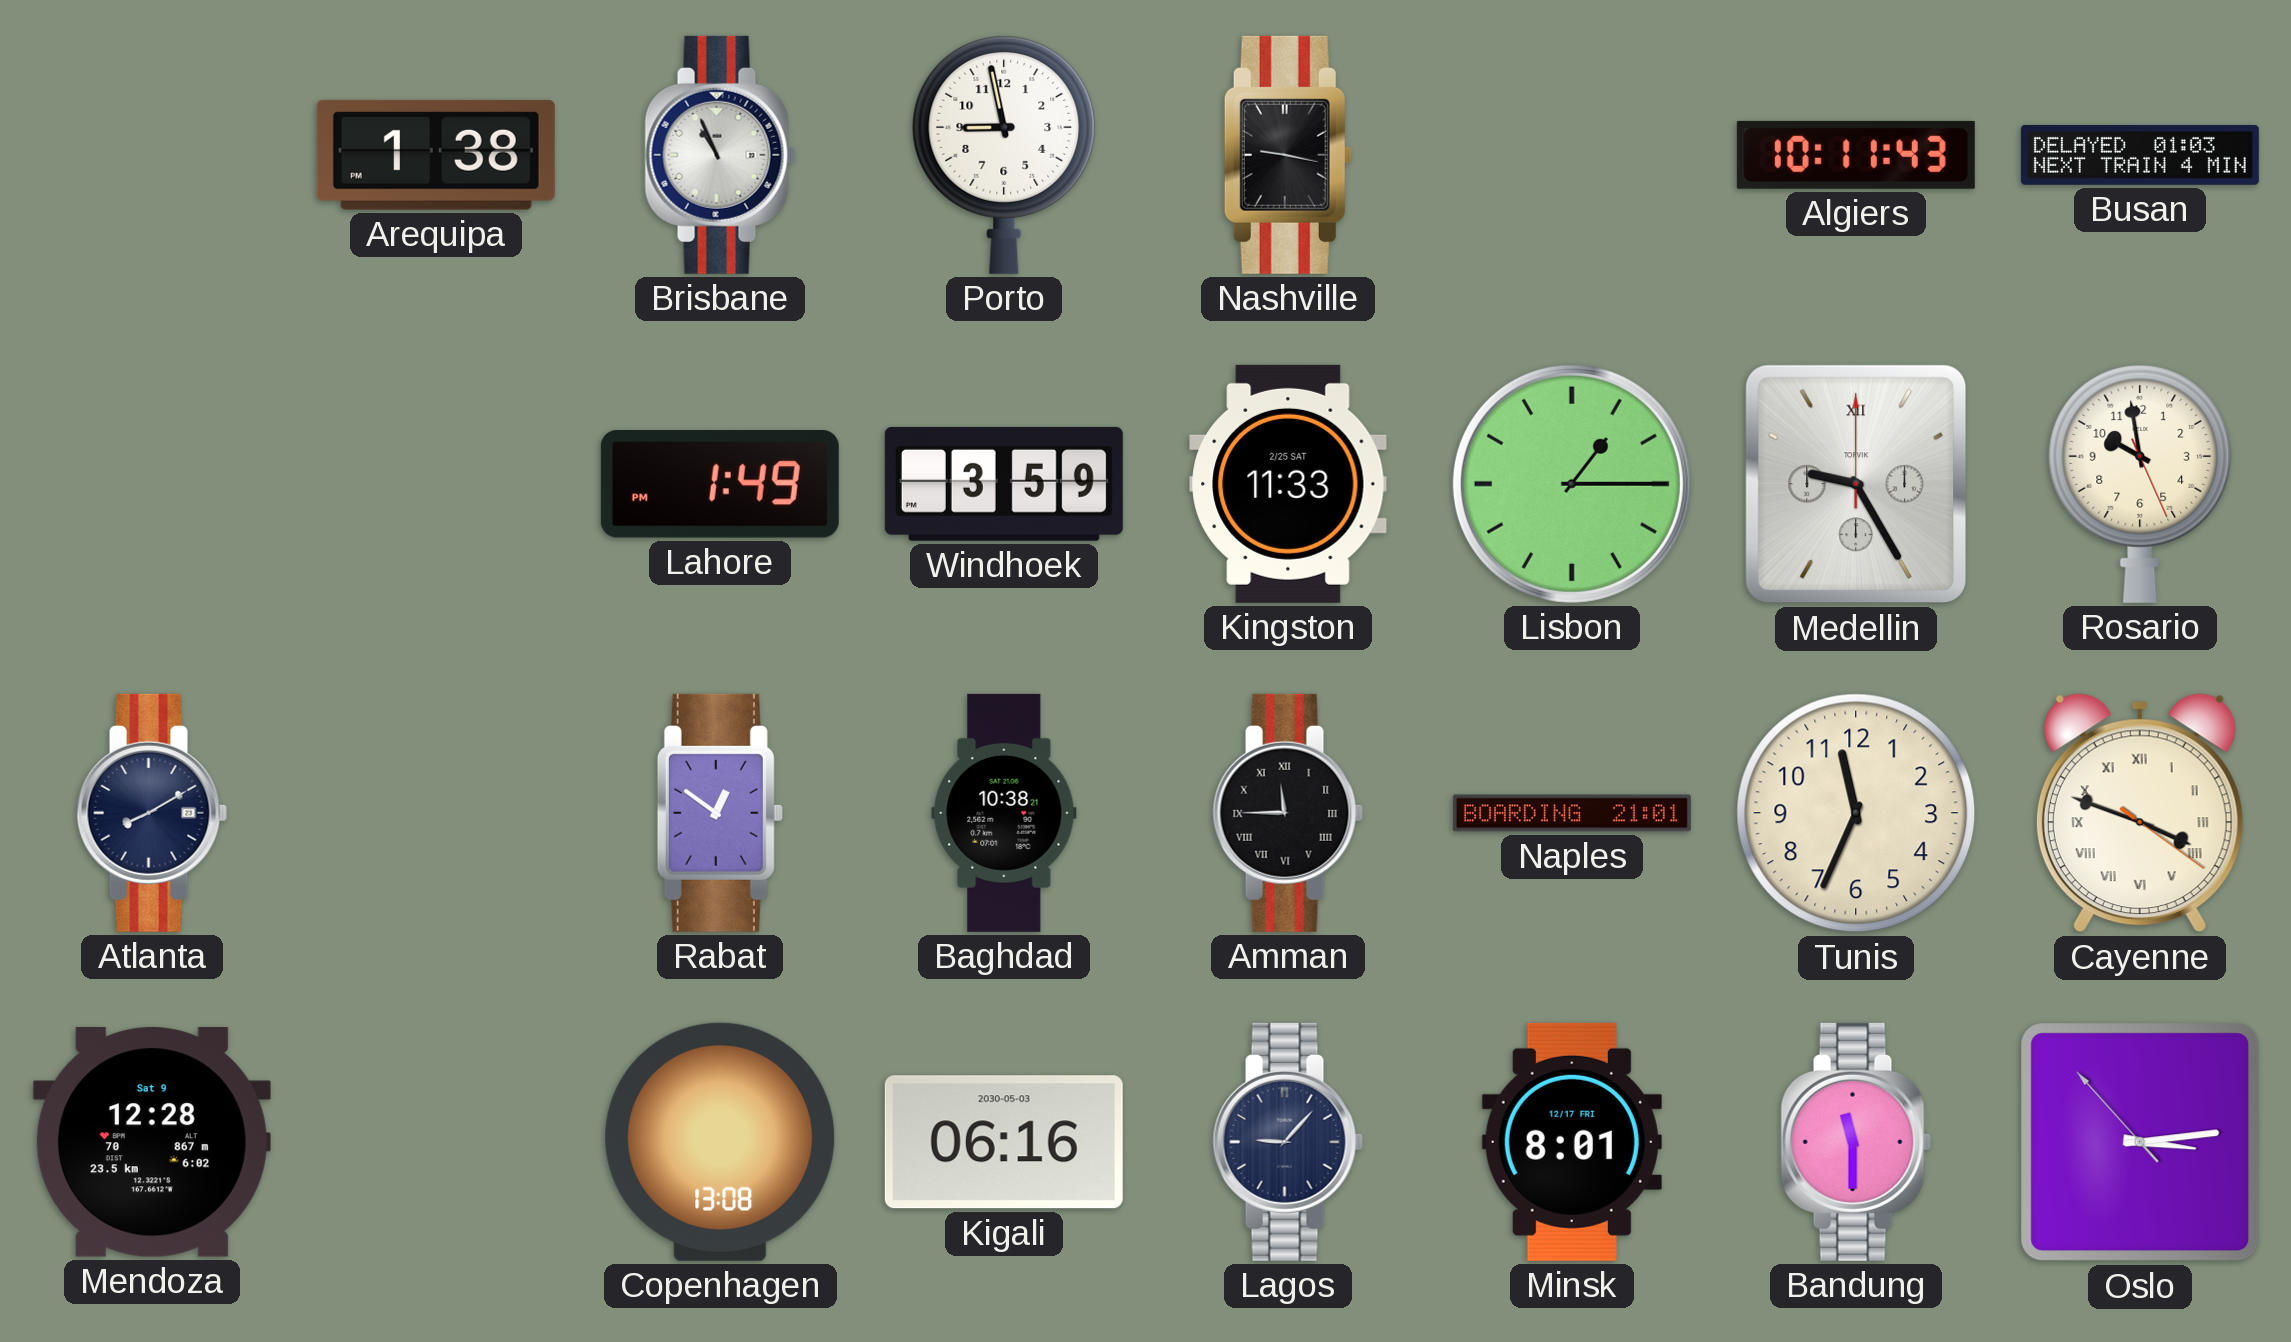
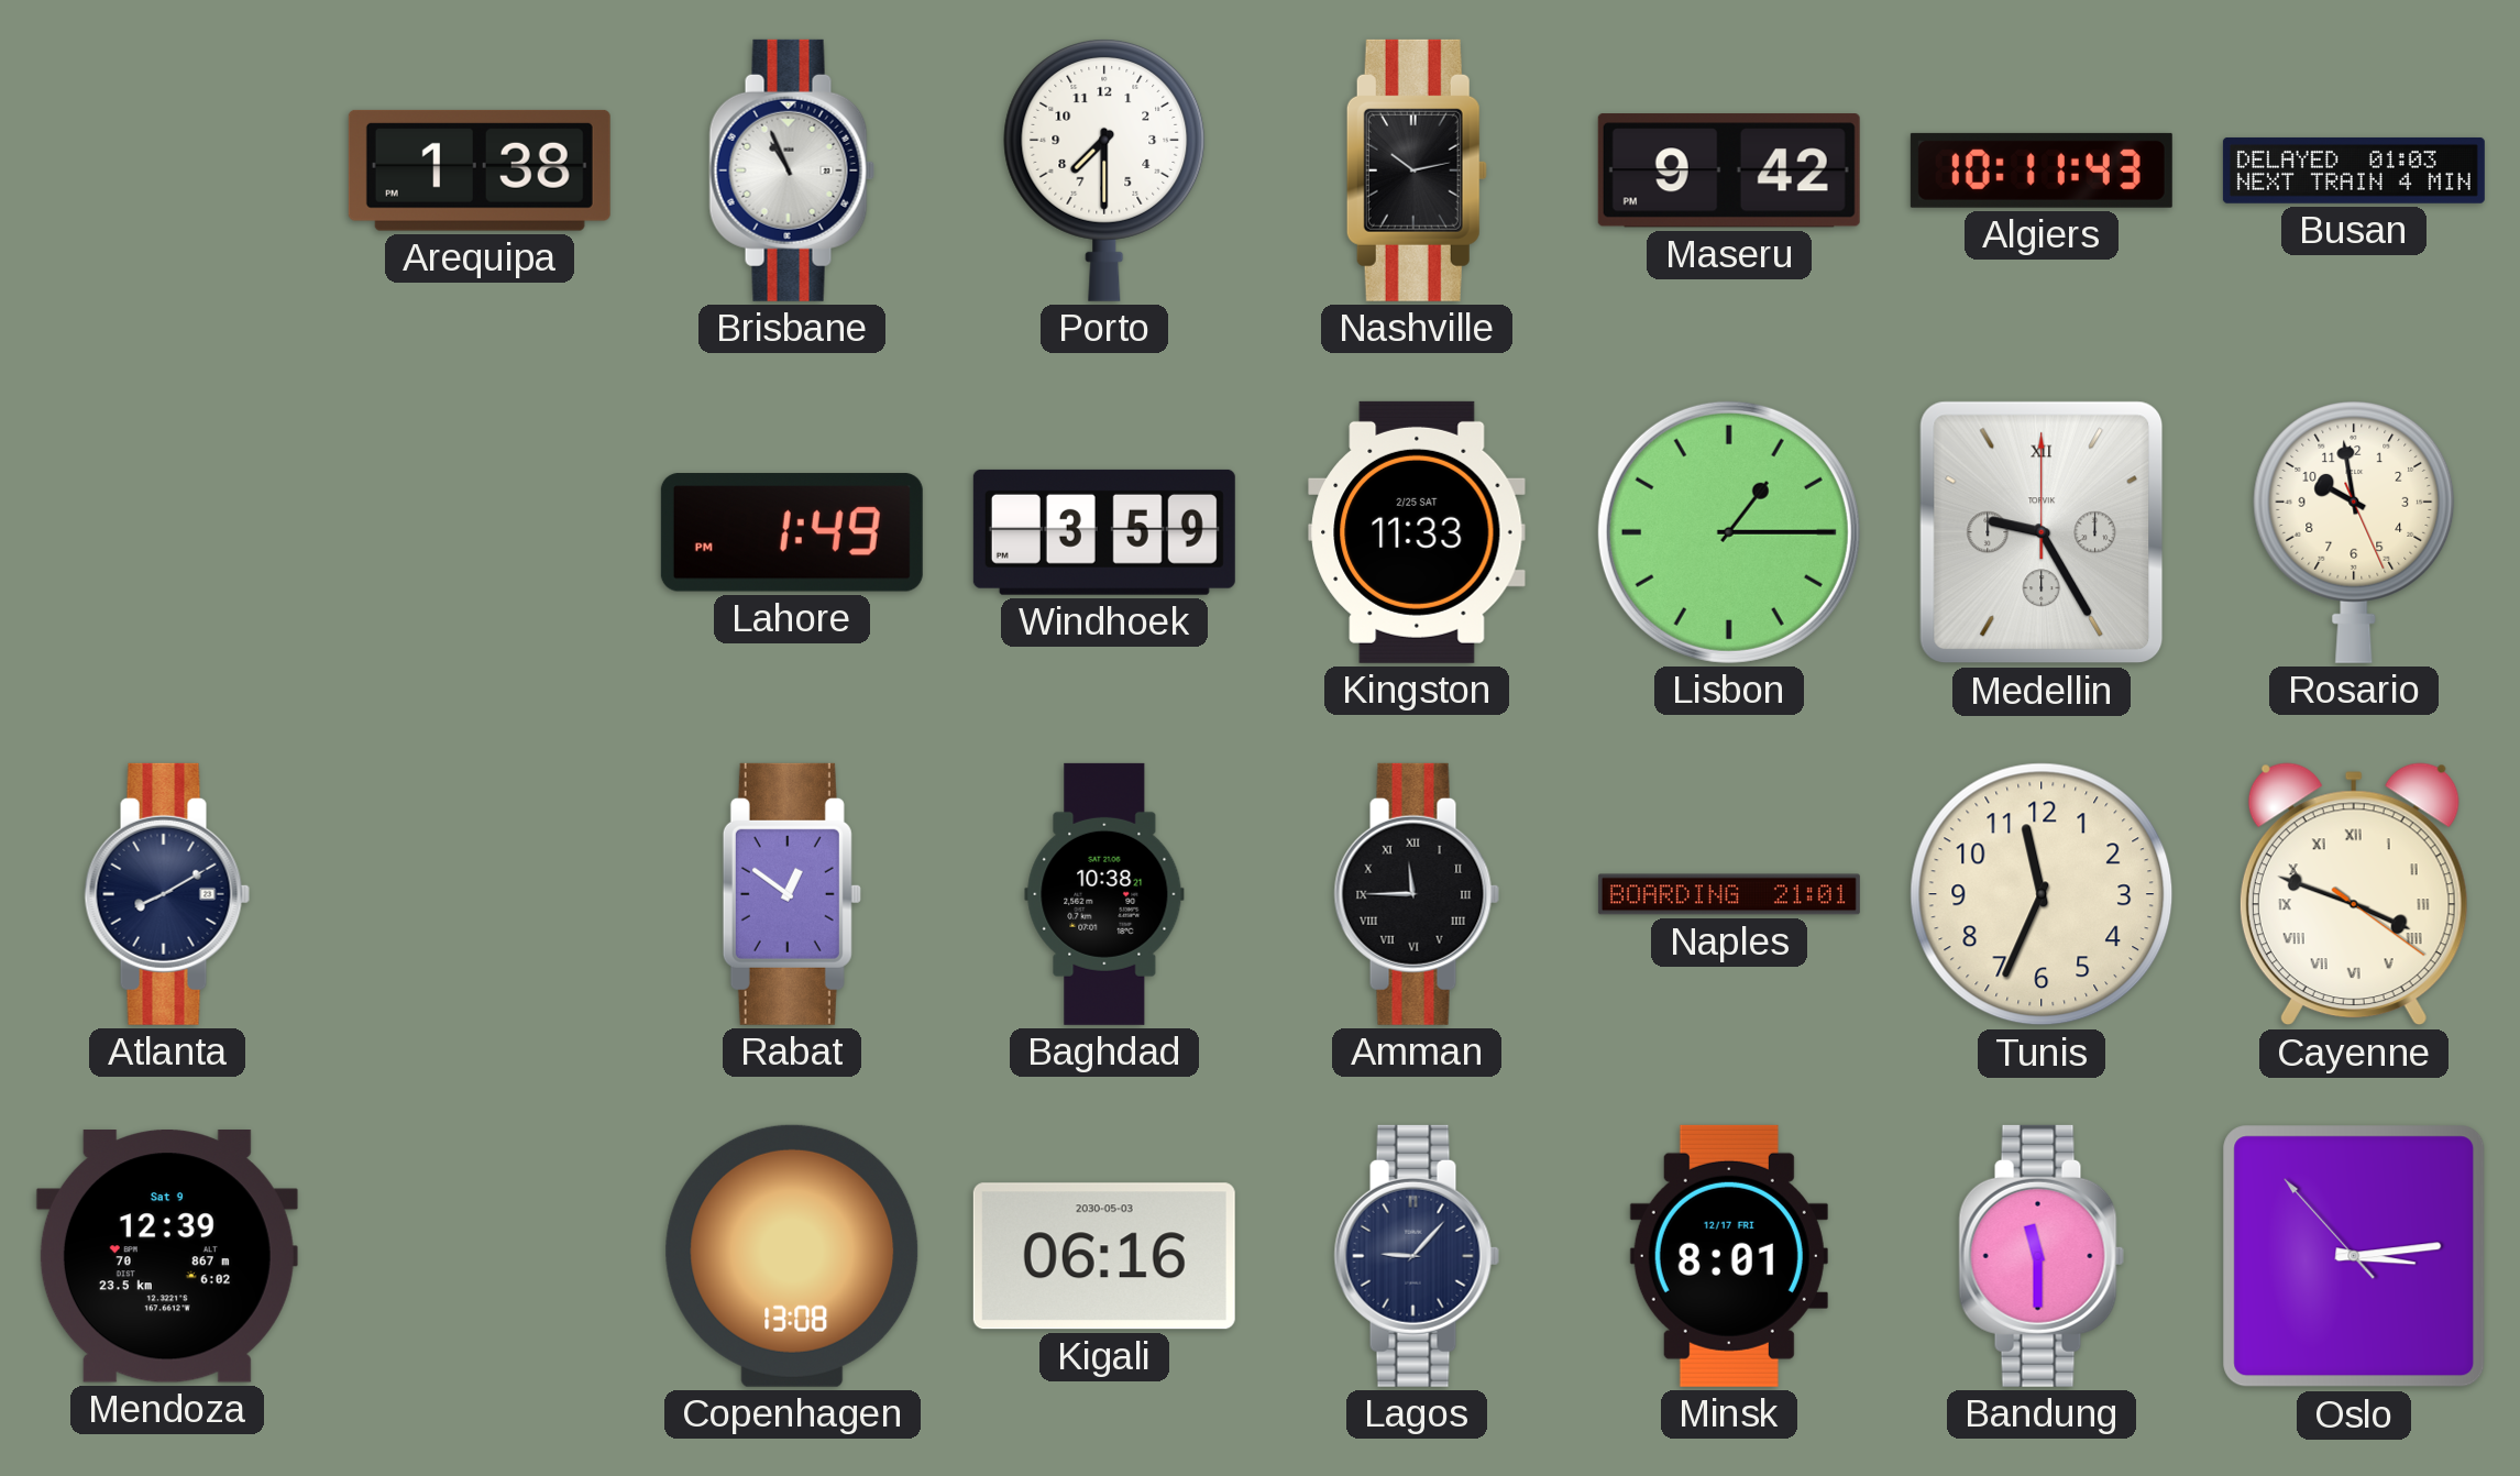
Porto: 8:58 -> 7:30
Nashville: 9:17 -> 10:13
Maseru: none -> 9:42
Mendoza: 12:28 -> 12:39
